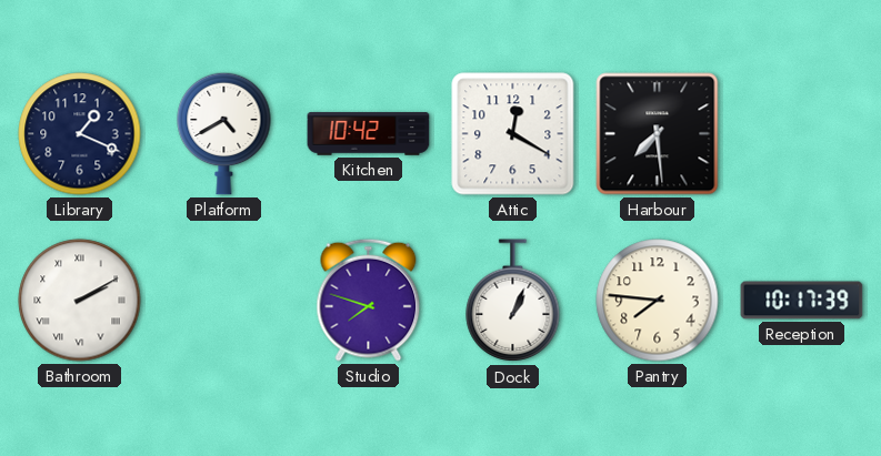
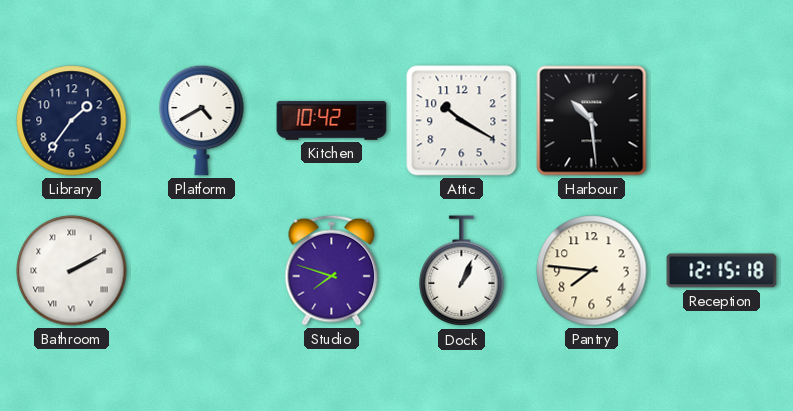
Library: 1:19 -> 1:36
Attic: 12:20 -> 10:20
Harbour: 7:29 -> 10:29
Reception: 10:17 -> 12:15
